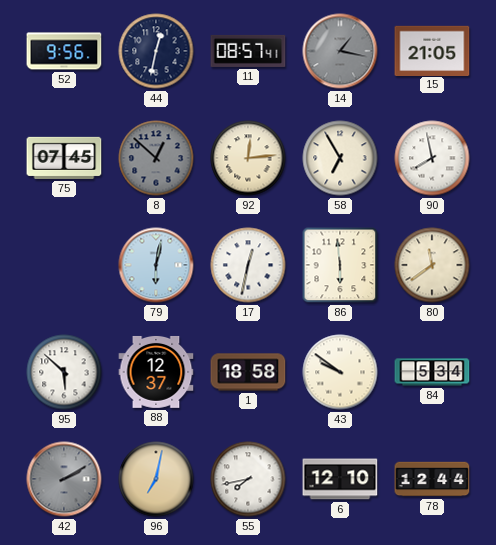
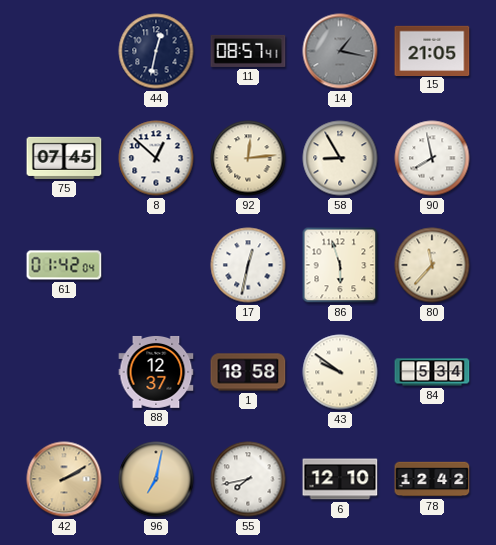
52: 9:56 -> none
8 dial: grey -> white
58: 6:55 -> 8:55
61: none -> 01:42
79: 6:02 -> none
86: 5:59 -> 5:57
80: 11:39 -> 11:37
95: 5:52 -> none
42 dial: grey -> champagne
78: 12:44 -> 12:42
